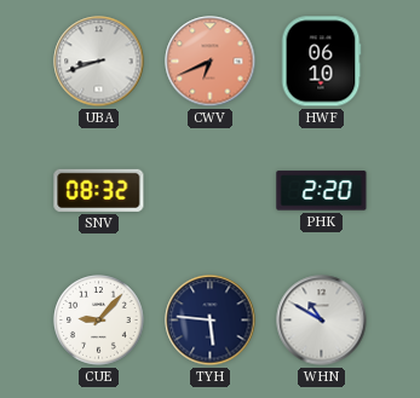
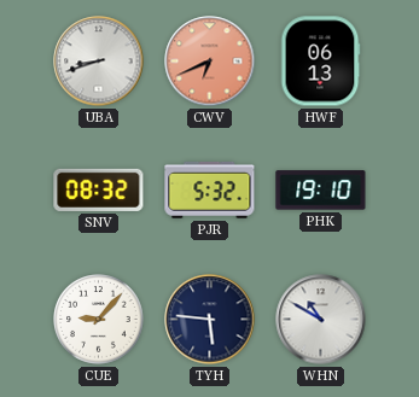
HWF: 06:10 -> 06:13
PJR: none -> 5:32
PHK: 2:20 -> 19:10
